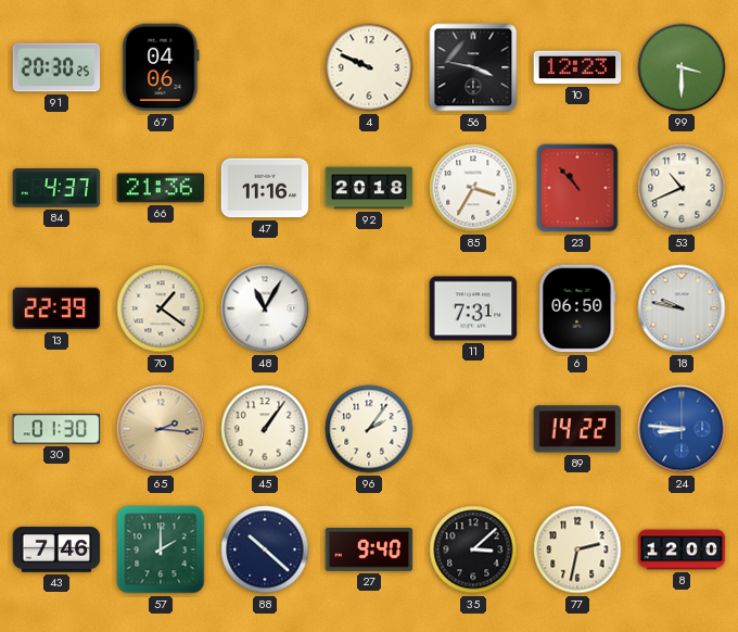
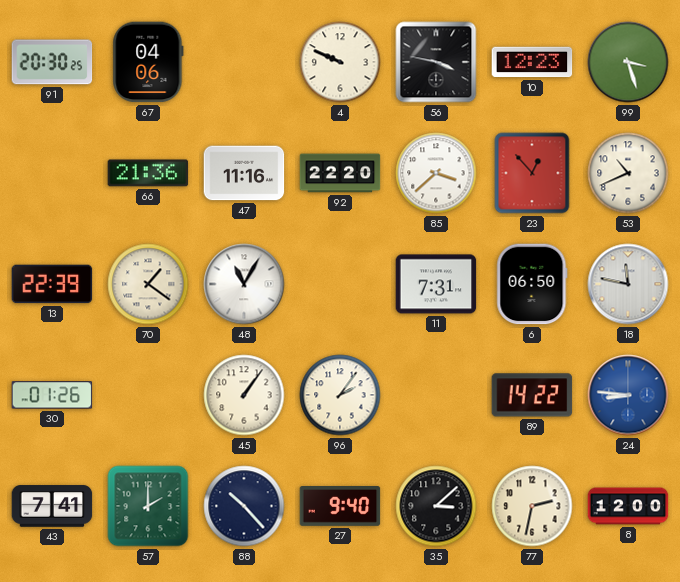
99: 3:30 -> 3:27
84: 4:37 -> none
92: 20:18 -> 22:20
85: 3:35 -> 3:38
23: 10:53 -> 12:53
18: 9:47 -> 11:47
30: 01:30 -> 01:26
65: 2:16 -> none
43: 7:46 -> 7:41
88: 10:22 -> 10:23
